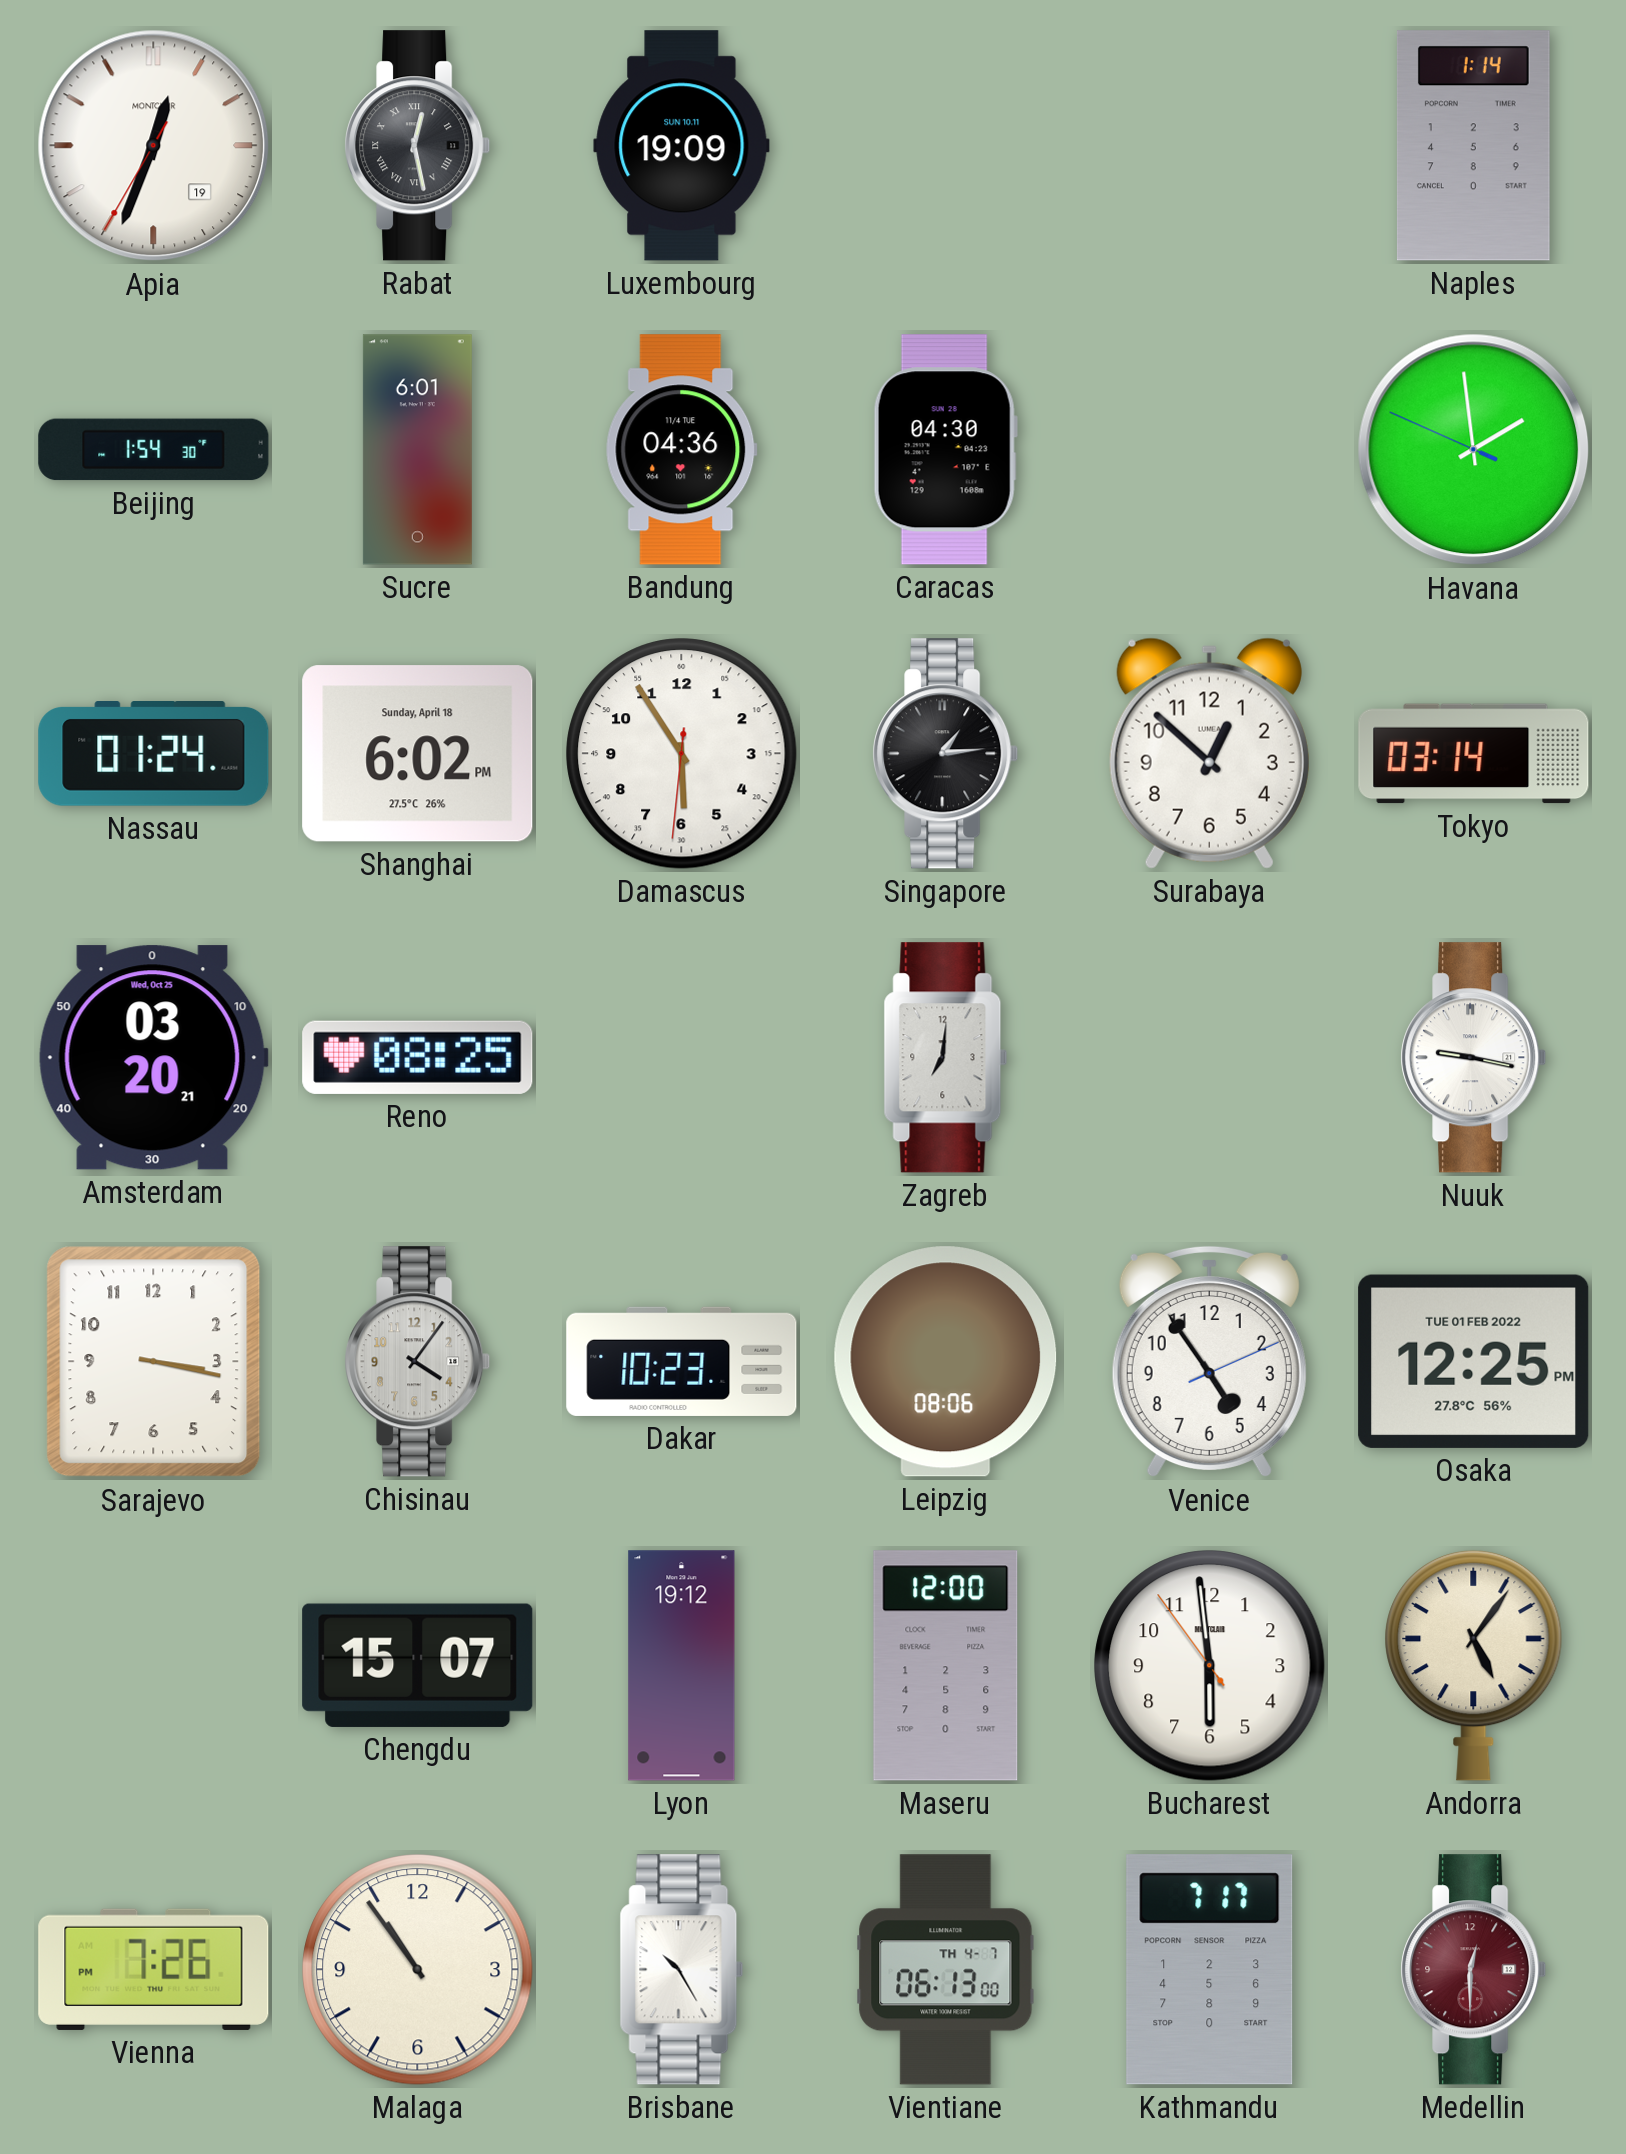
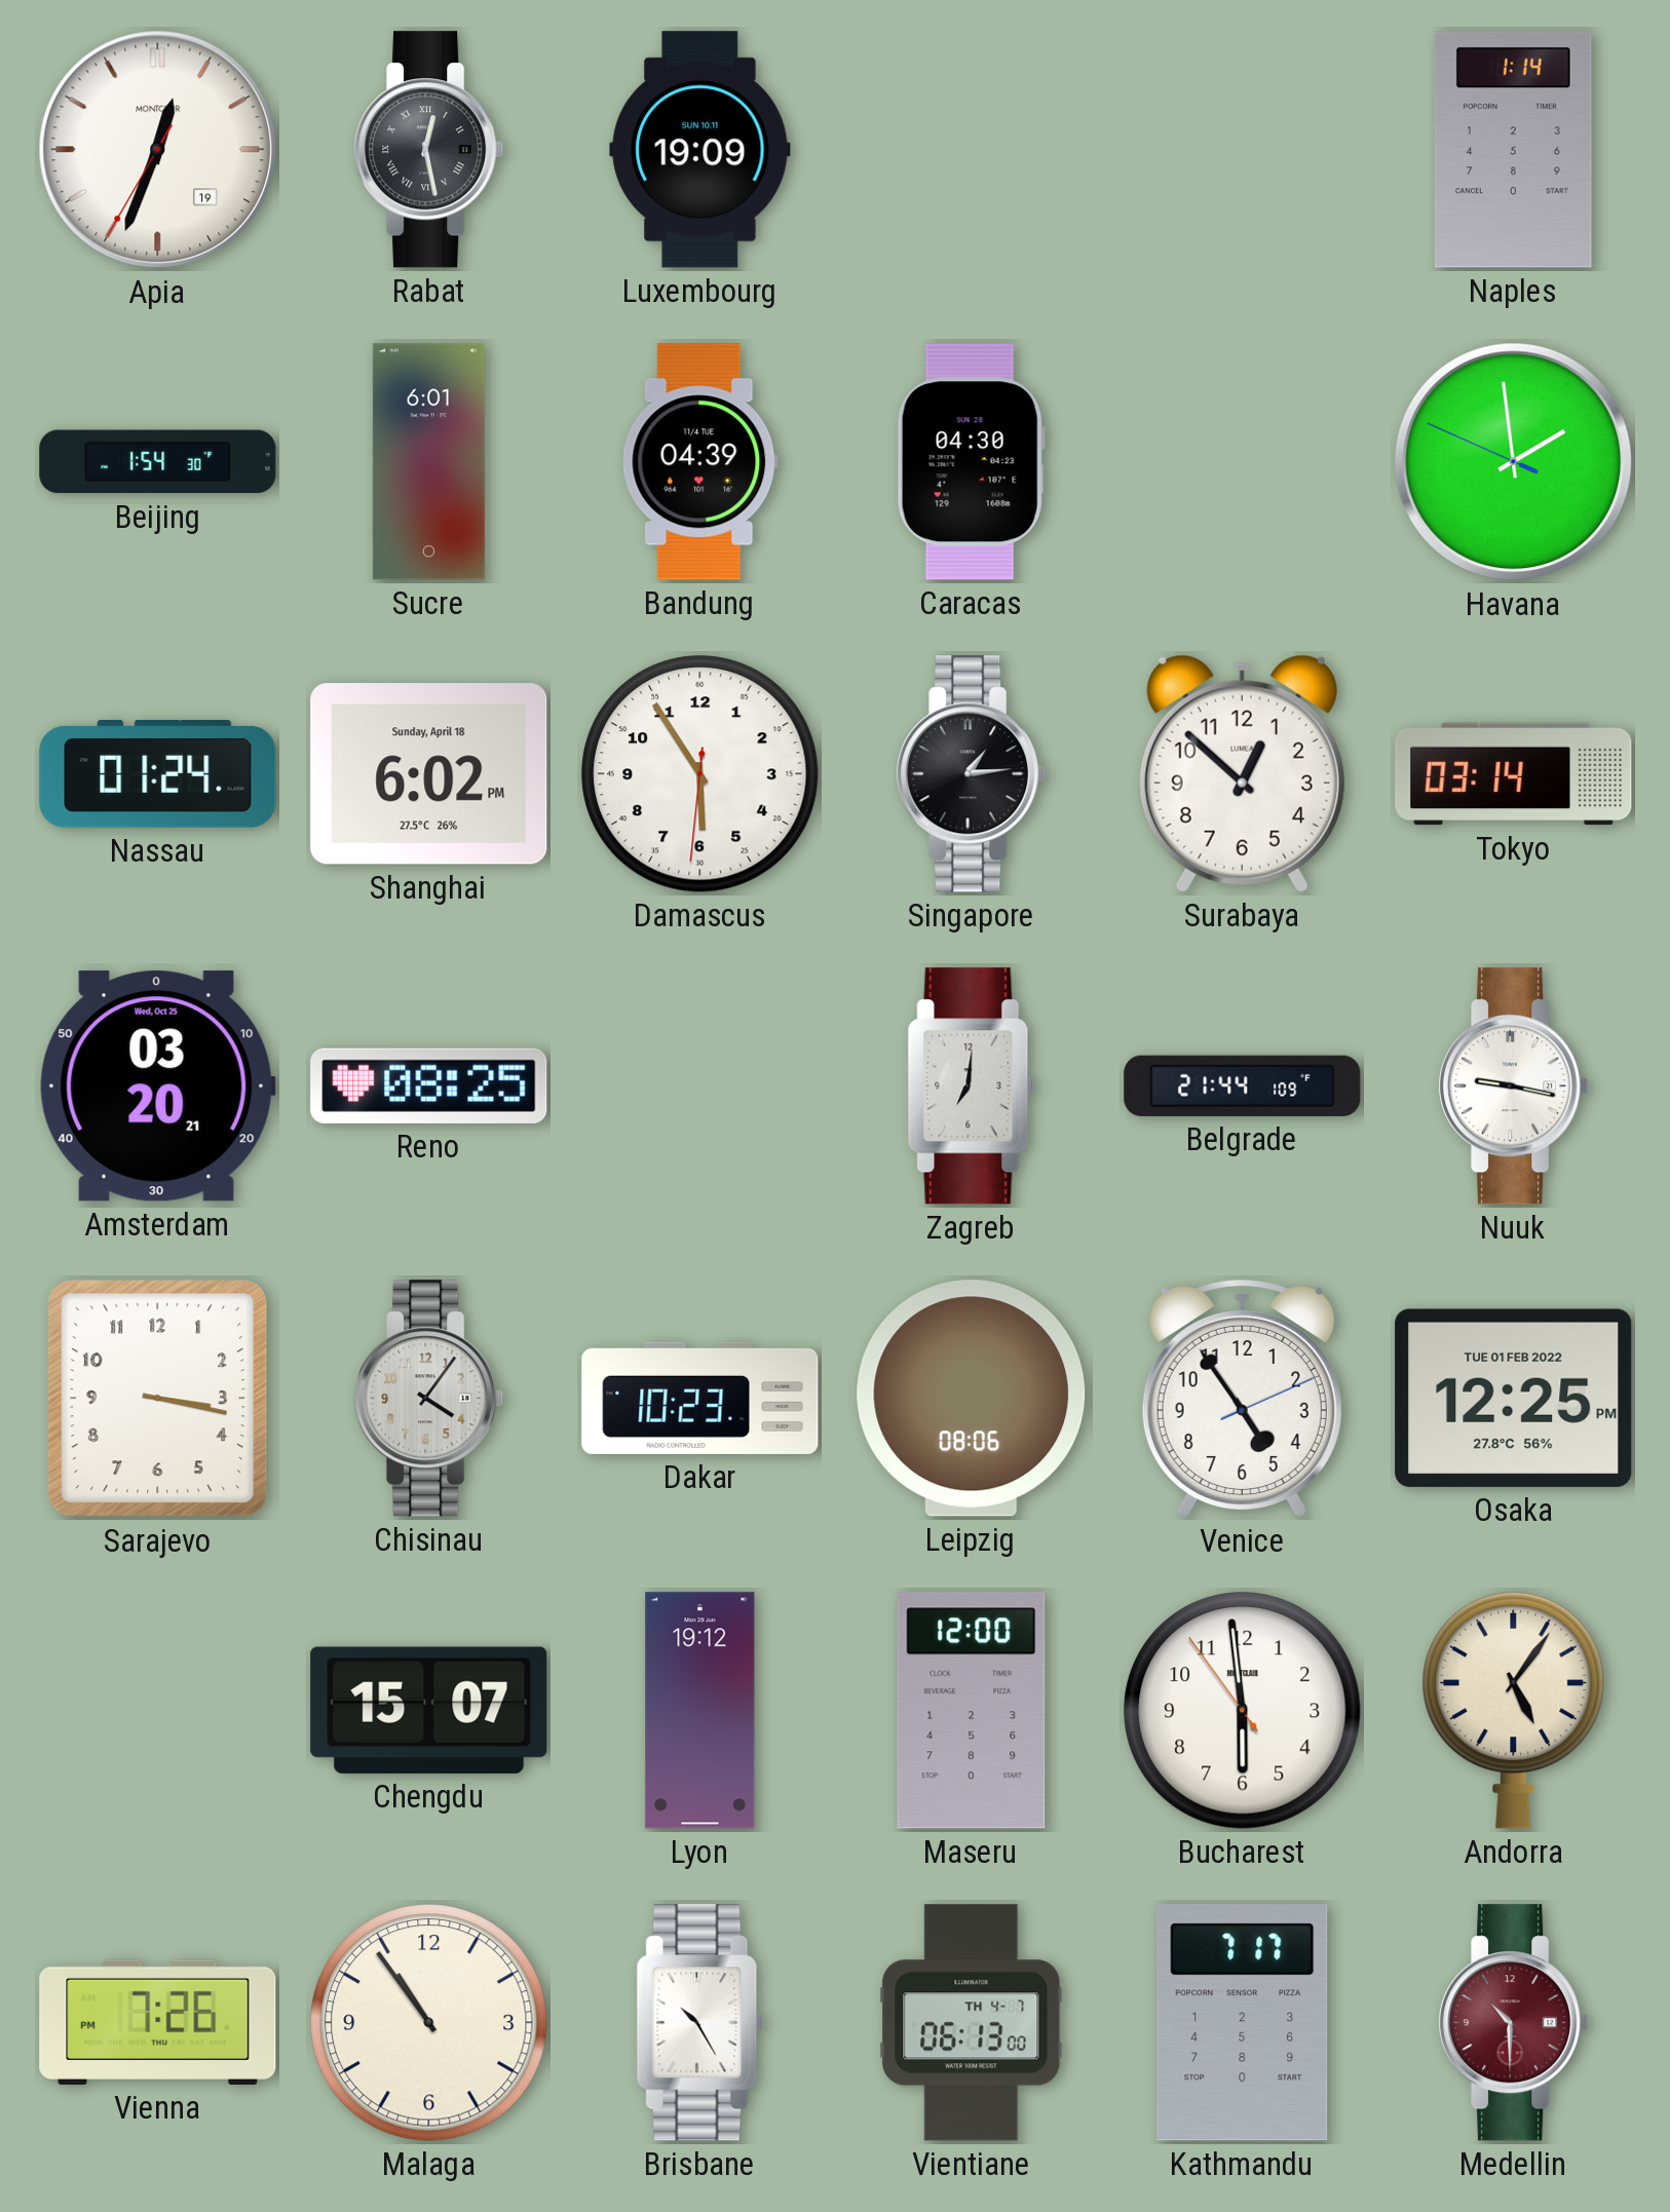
Bandung: 04:36 -> 04:39
Belgrade: none -> 21:44
Medellin: 12:30 -> 10:30
